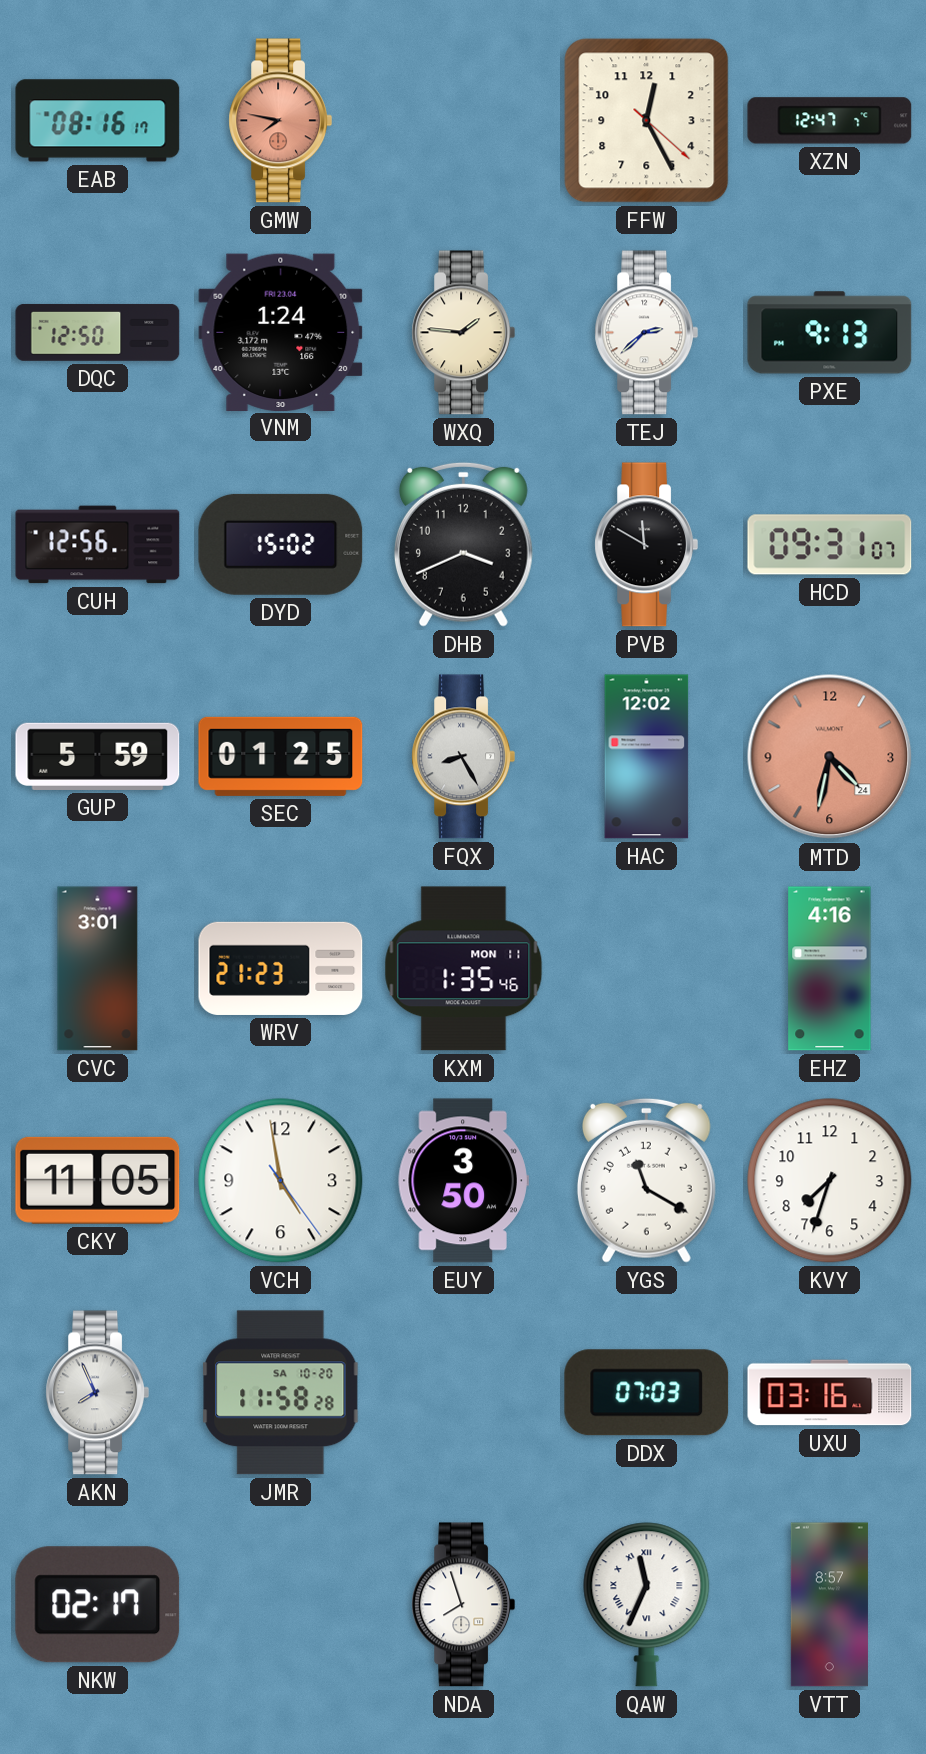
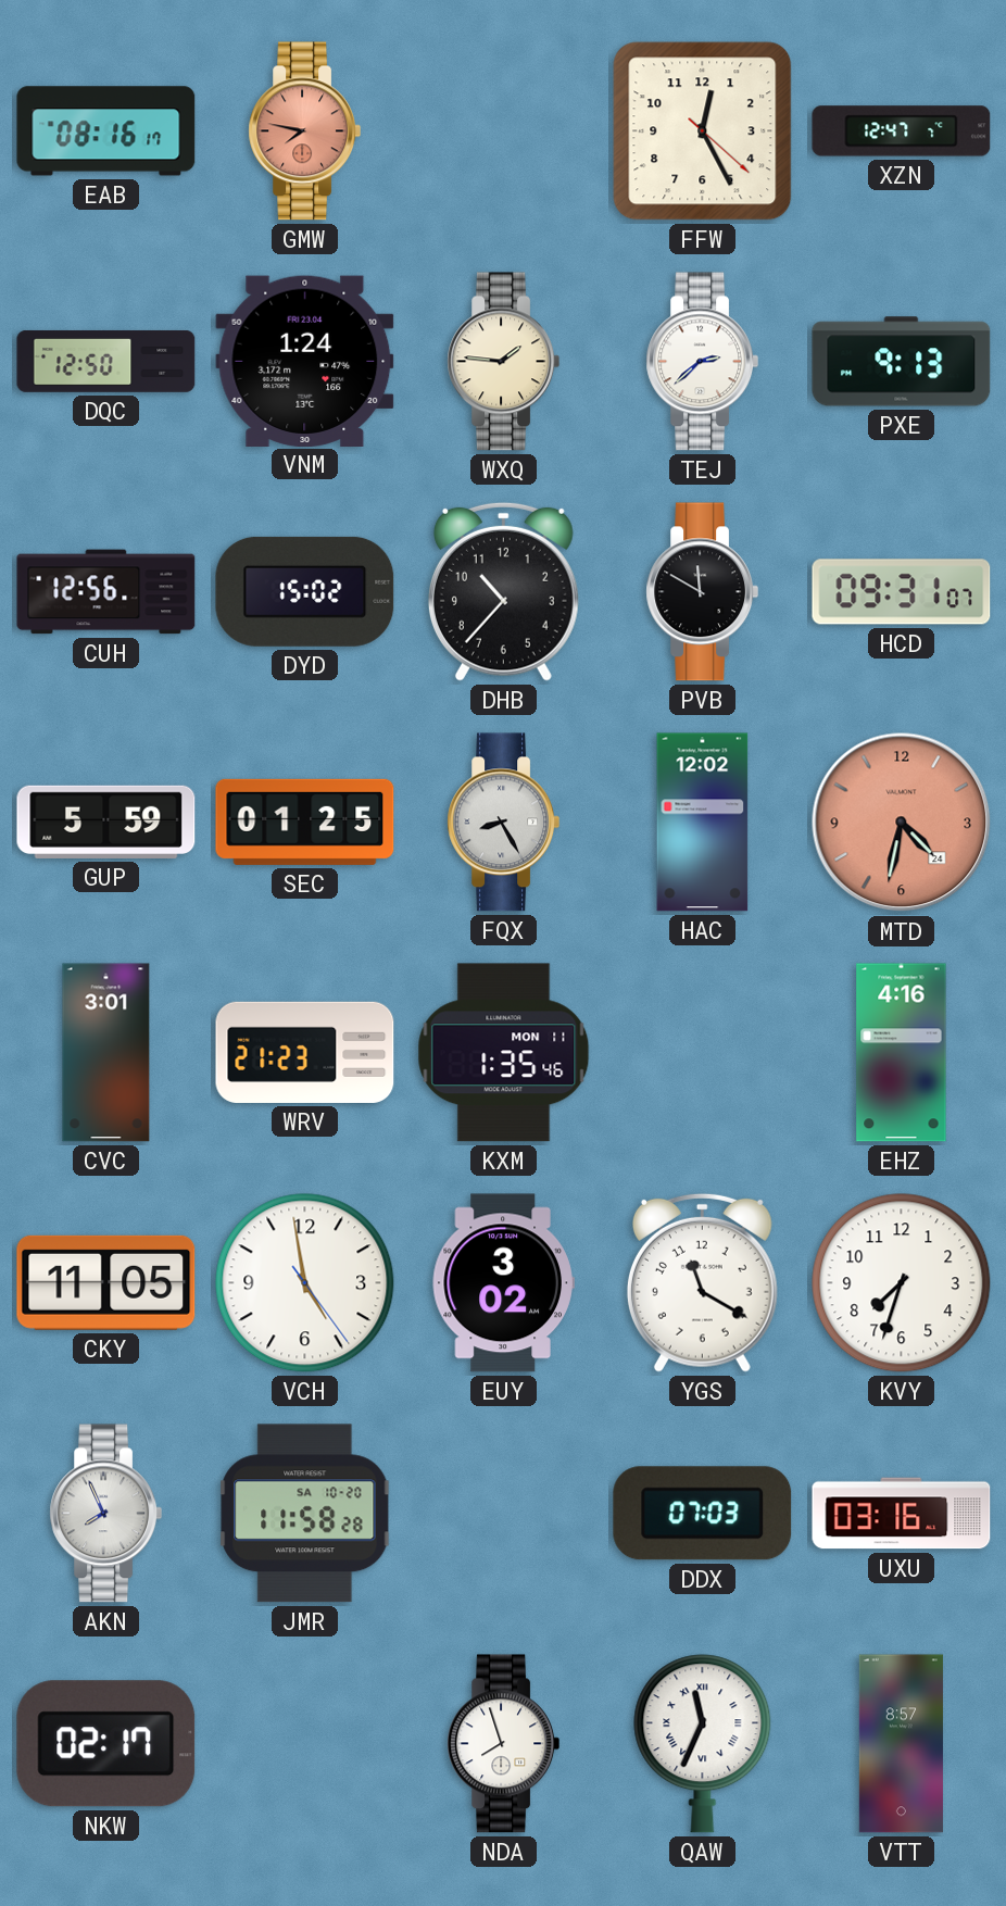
DHB: 3:41 -> 10:37
EUY: 3:50 -> 3:02
